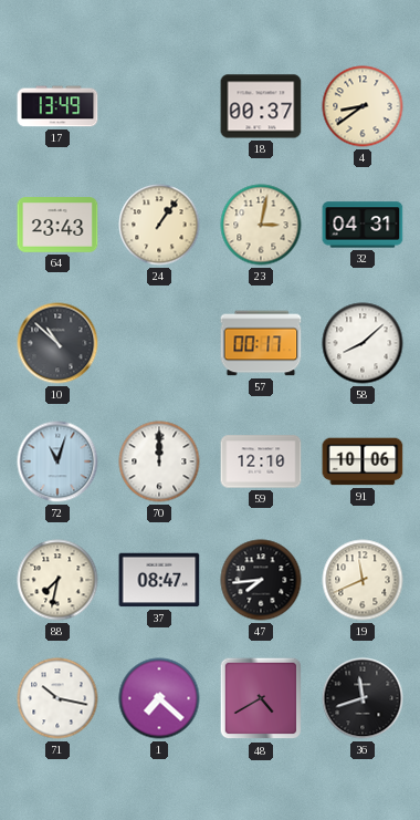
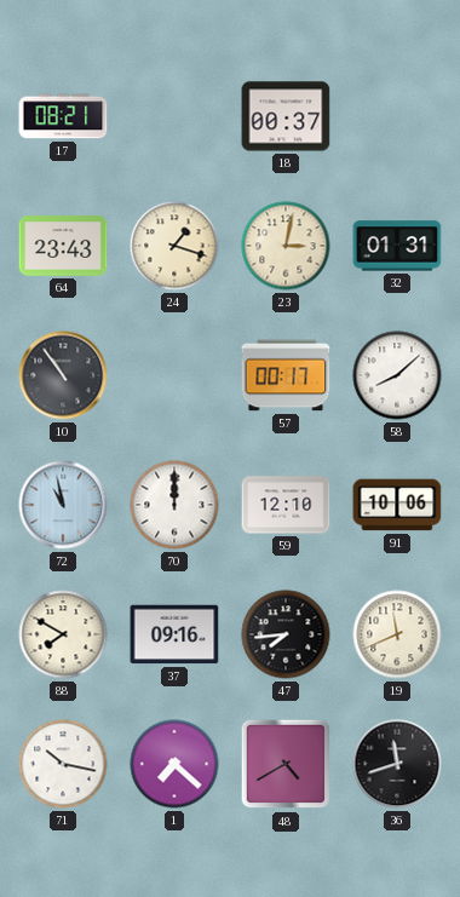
17: 13:49 -> 08:21
4: 8:39 -> none
24: 1:06 -> 1:18
32: 04:31 -> 01:31
10: 10:52 -> 10:54
72: 11:03 -> 10:58
88: 7:32 -> 7:50
37: 08:47 -> 09:16
